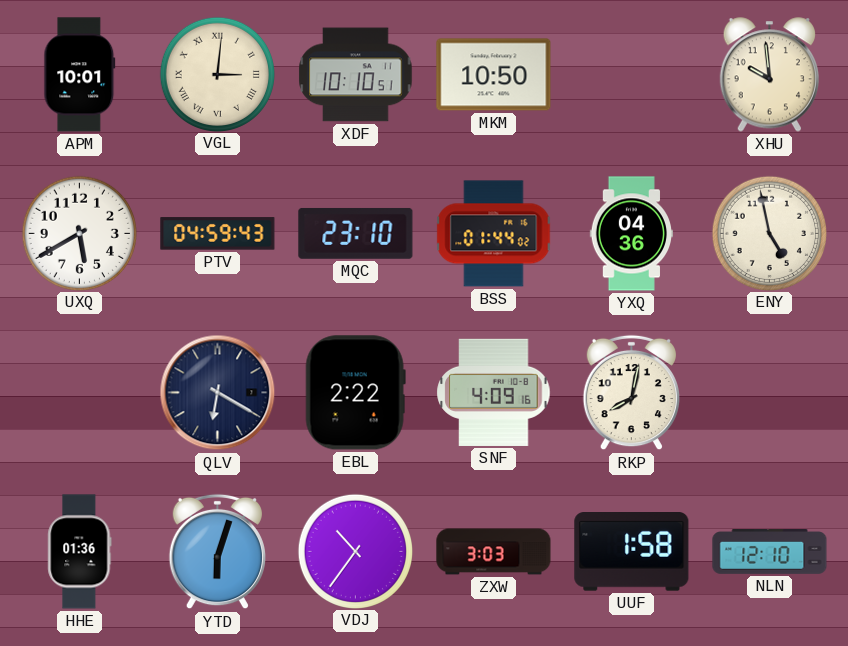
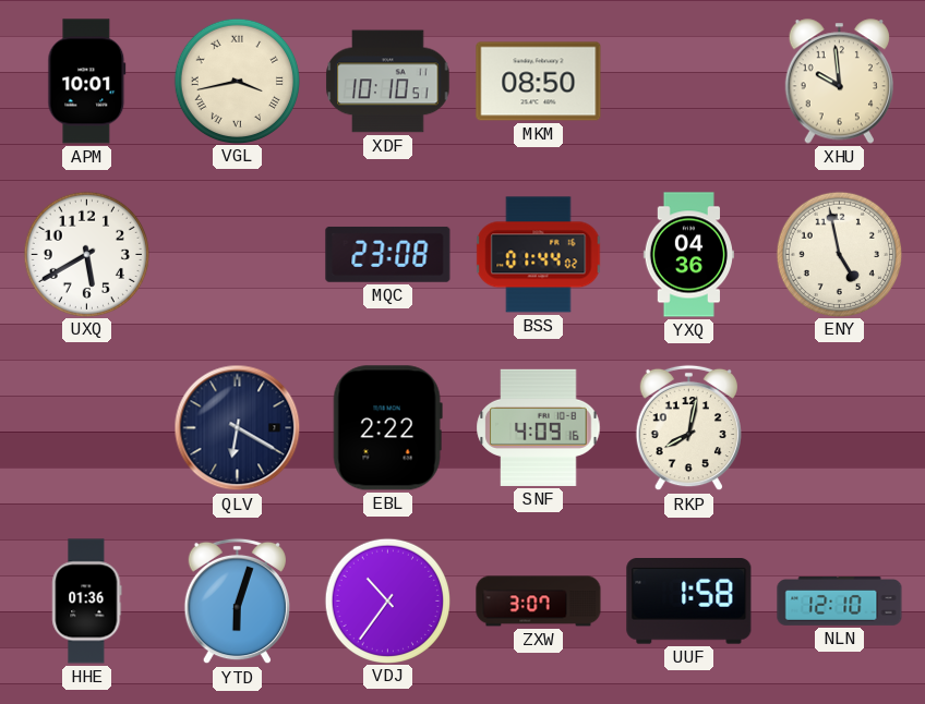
VGL: 3:01 -> 3:43
MKM: 10:50 -> 08:50
PTV: 04:59 -> none
MQC: 23:10 -> 23:08
ZXW: 3:03 -> 3:07
